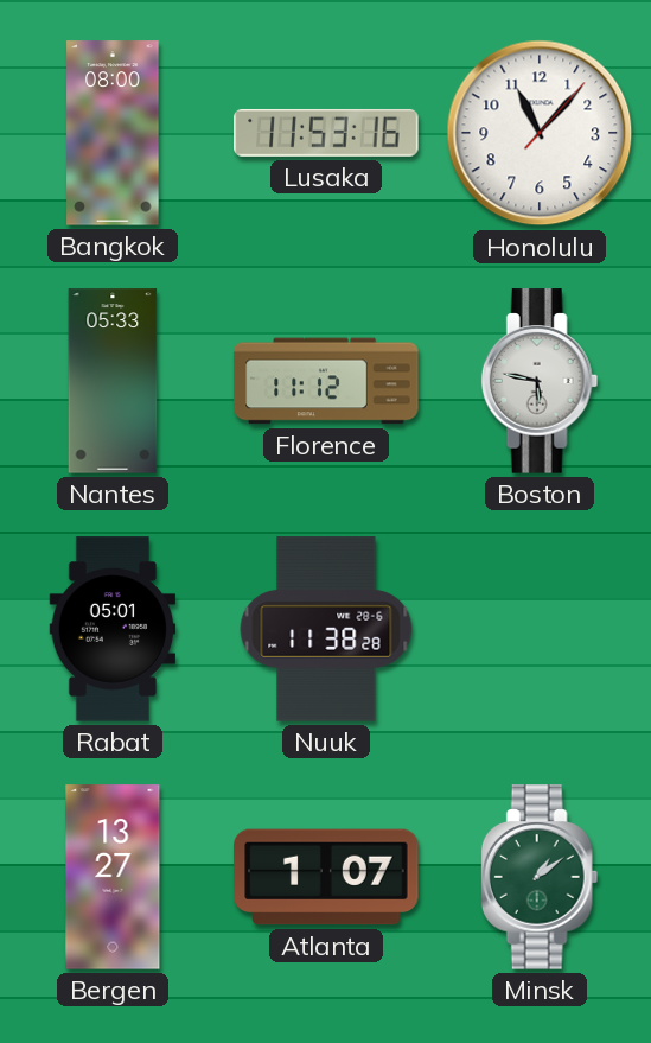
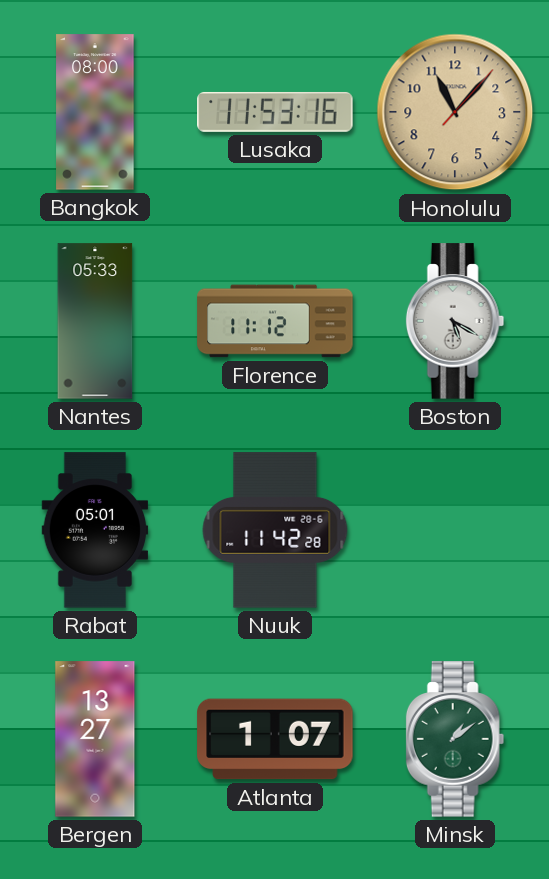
Honolulu dial: white -> champagne
Boston: 5:47 -> 5:20
Nuuk: 11:38 -> 11:42
